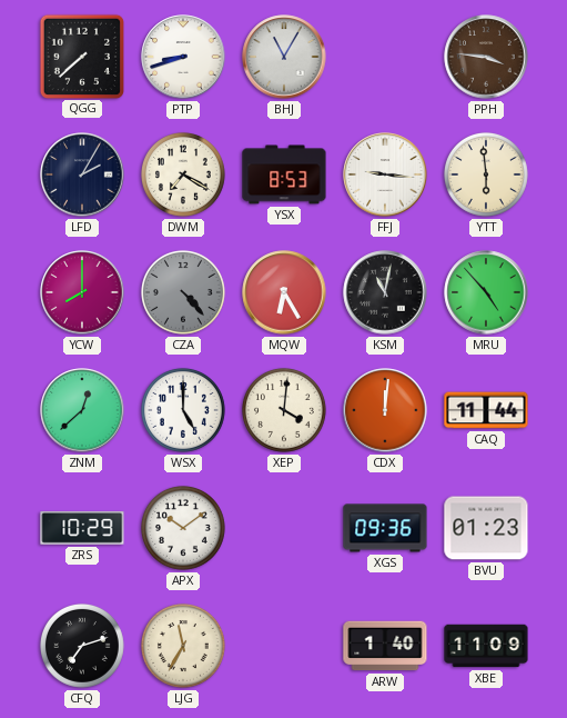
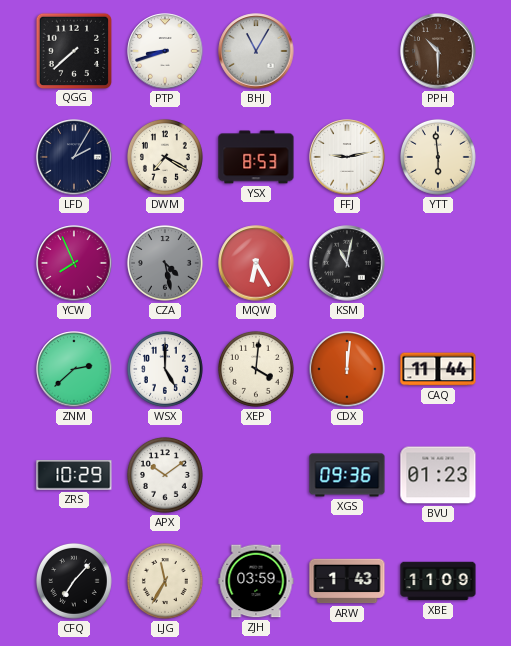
PPH: 3:46 -> 10:30
FFJ: 9:16 -> 9:13
YCW: 8:00 -> 7:56
CZA: 4:23 -> 4:28
MRU: 4:53 -> none
ZNM: 12:38 -> 2:38
CFQ: 7:12 -> 7:07
ZJH: none -> 03:59
ARW: 1:40 -> 1:43
